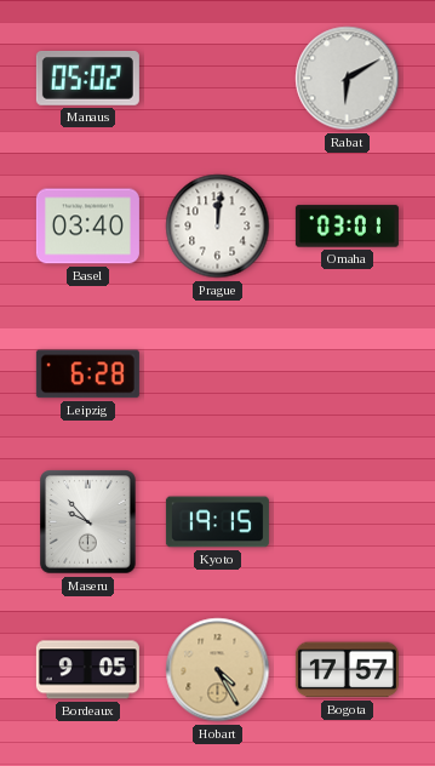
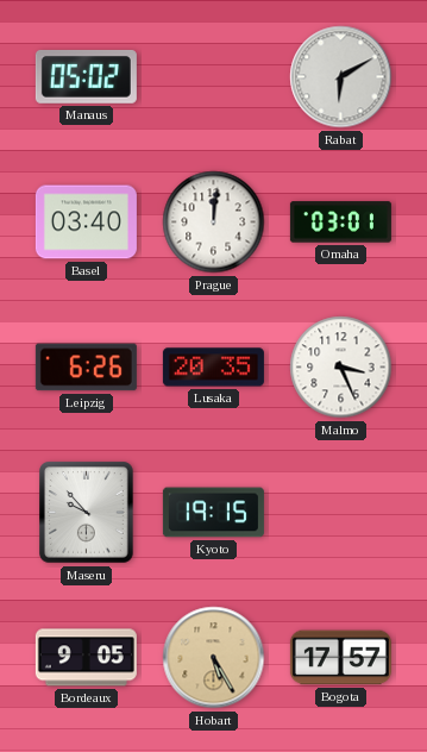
Leipzig: 6:28 -> 6:26
Lusaka: none -> 20:35
Malmo: none -> 3:26
Hobart: 4:25 -> 5:25
